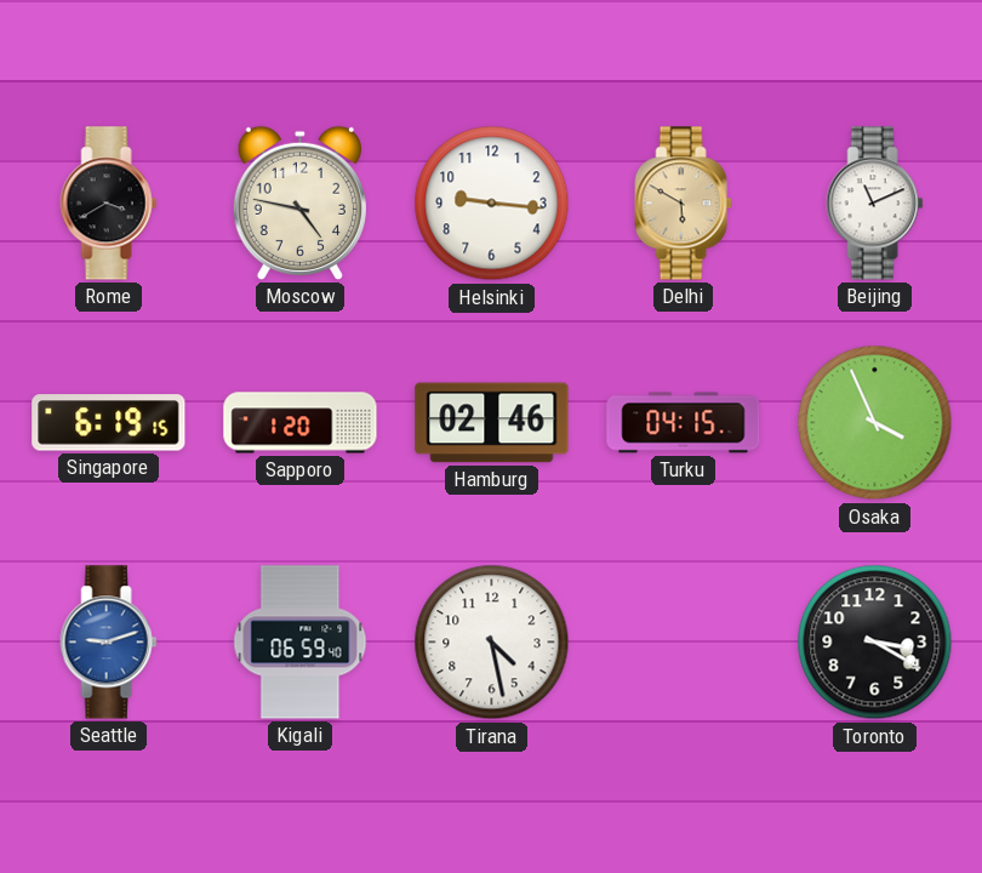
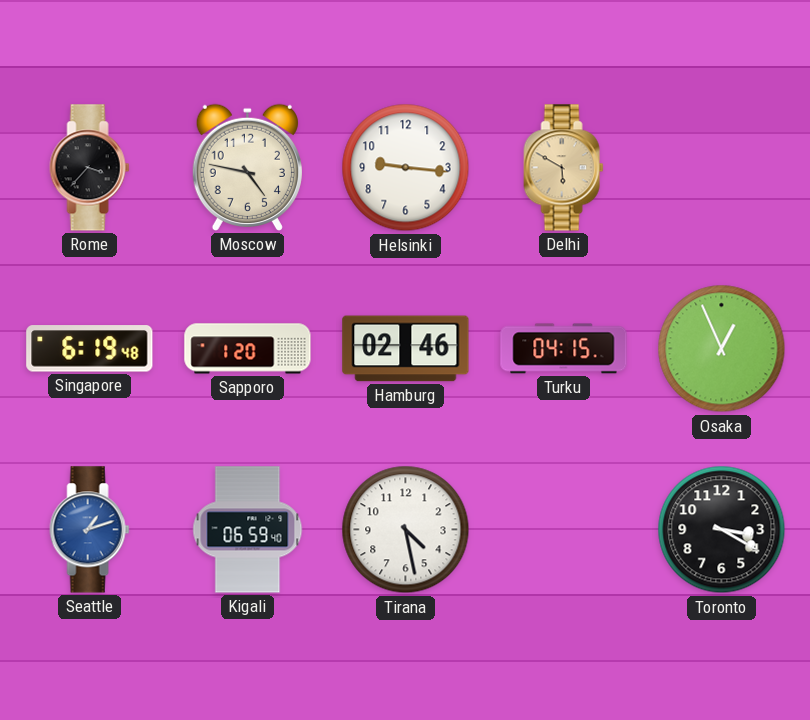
Rome: 3:40 -> 3:37
Beijing: 11:11 -> none
Singapore: 6:19:15 -> 6:19:48
Osaka: 3:56 -> 12:56
Seattle: 9:12 -> 1:12
